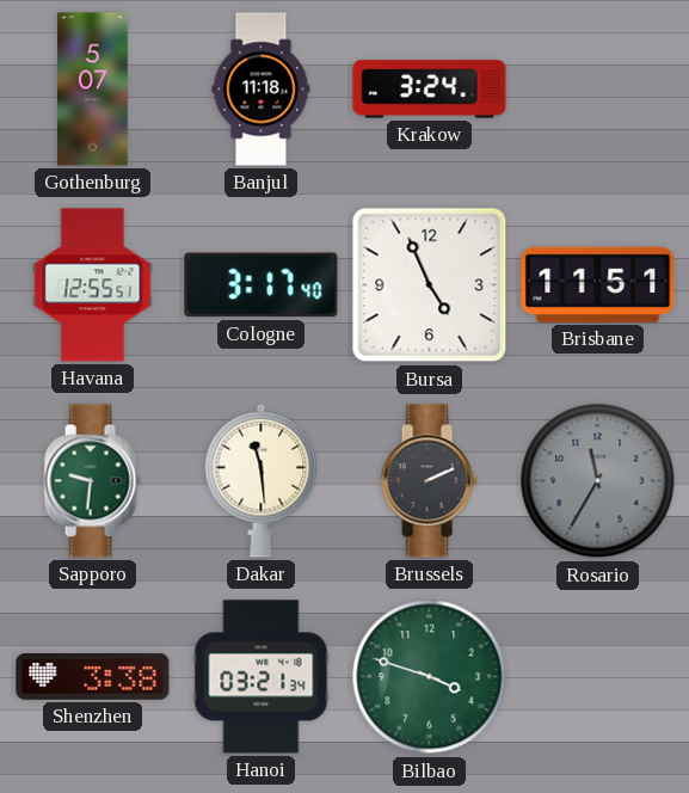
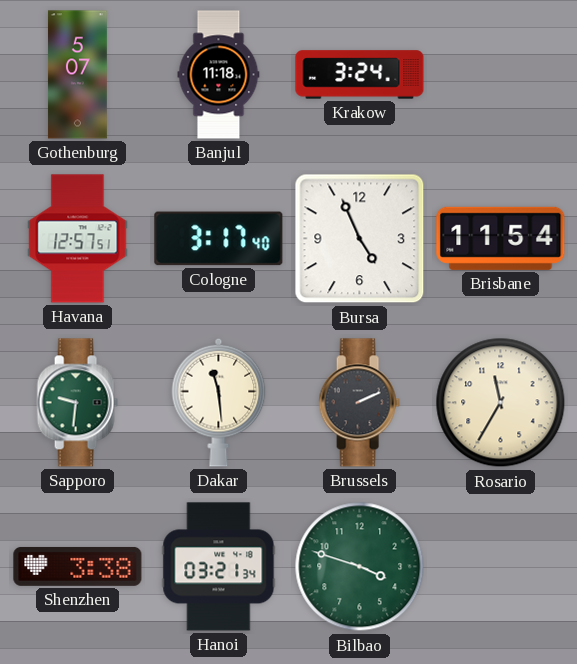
Havana: 12:55 -> 12:57
Brisbane: 11:51 -> 11:54
Rosario dial: grey -> cream
